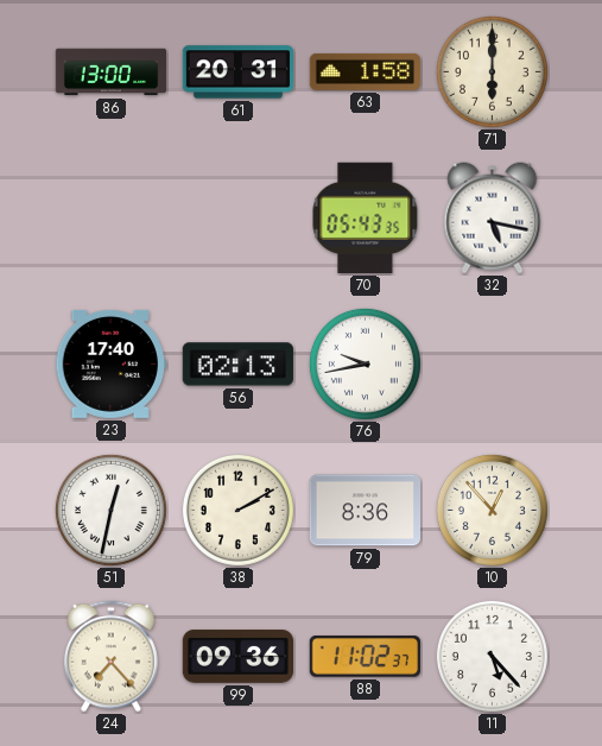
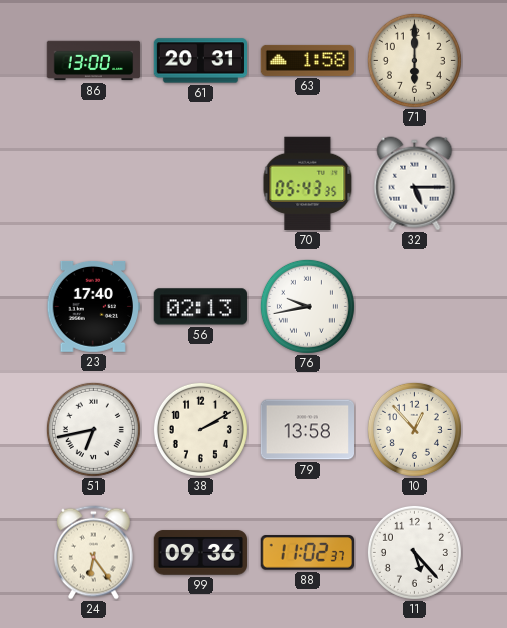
32: 5:17 -> 5:15
51: 12:32 -> 6:43
79: 8:36 -> 13:58
24: 7:23 -> 6:24
